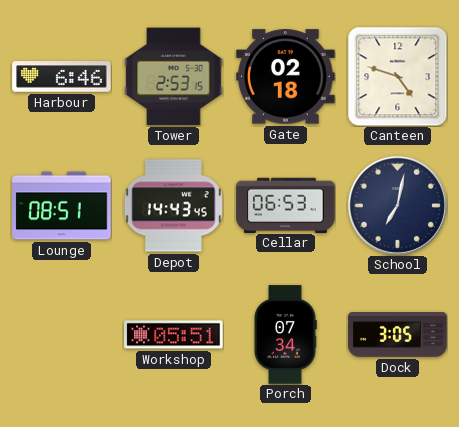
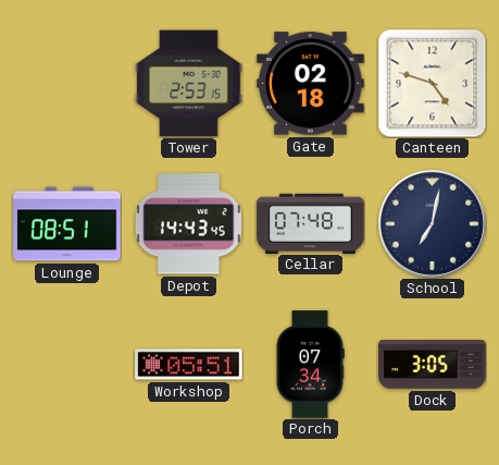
Harbour: 6:46 -> none
Cellar: 06:53 -> 07:48
